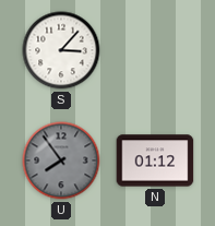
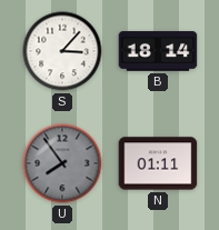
B: none -> 18:14
N: 01:12 -> 01:11
